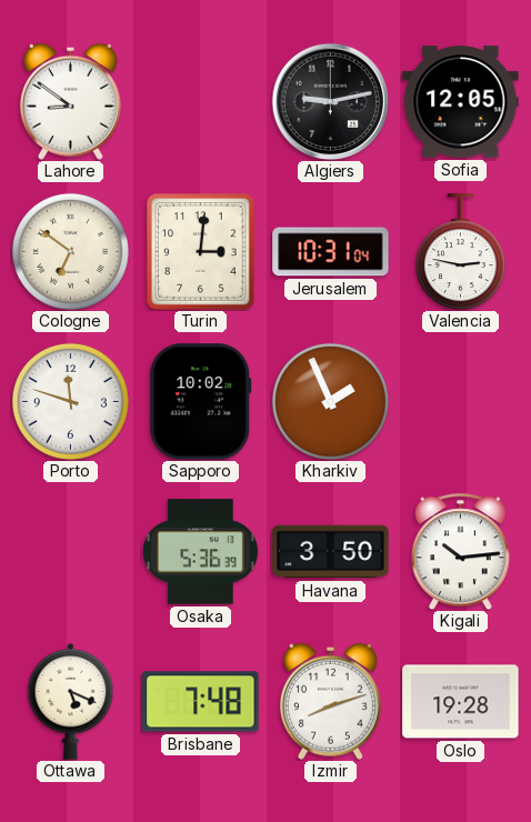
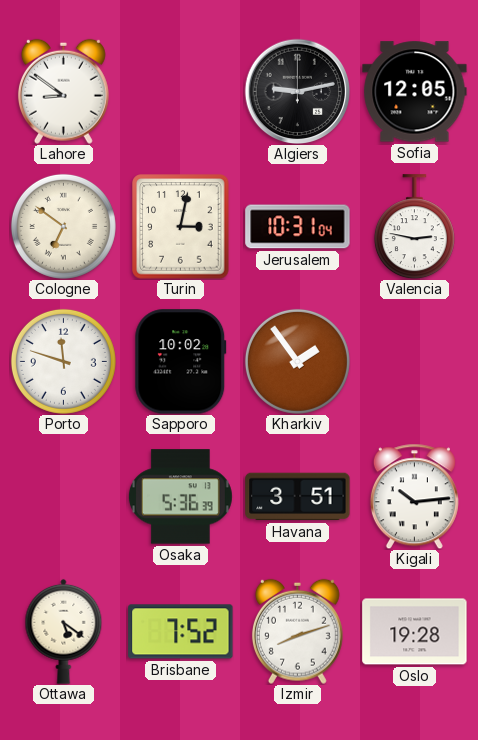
Turin: 3:01 -> 3:02
Kharkiv: 1:56 -> 1:54
Havana: 3:50 -> 3:51
Ottawa: 5:19 -> 5:21
Brisbane: 7:48 -> 7:52
